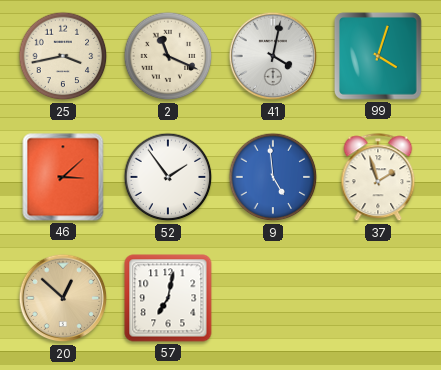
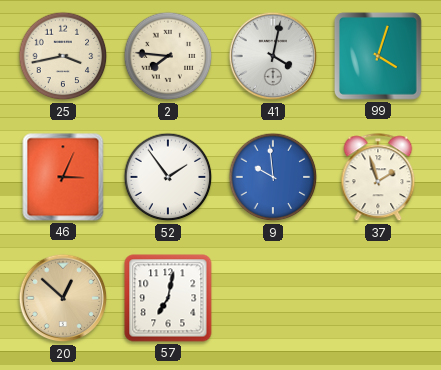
2: 11:19 -> 7:46
46: 3:08 -> 3:04
9: 4:59 -> 9:59
